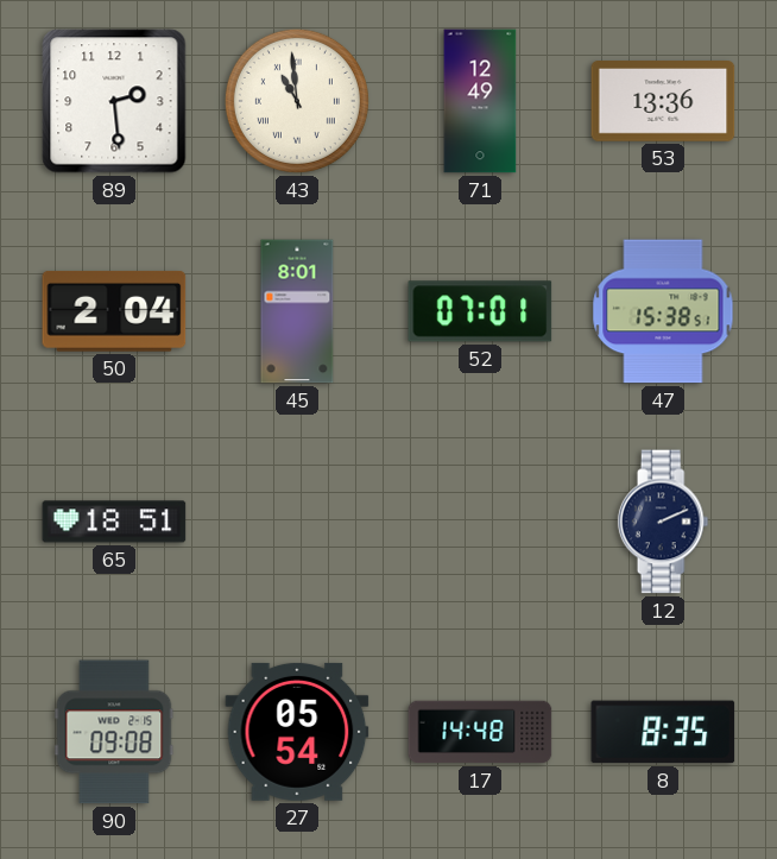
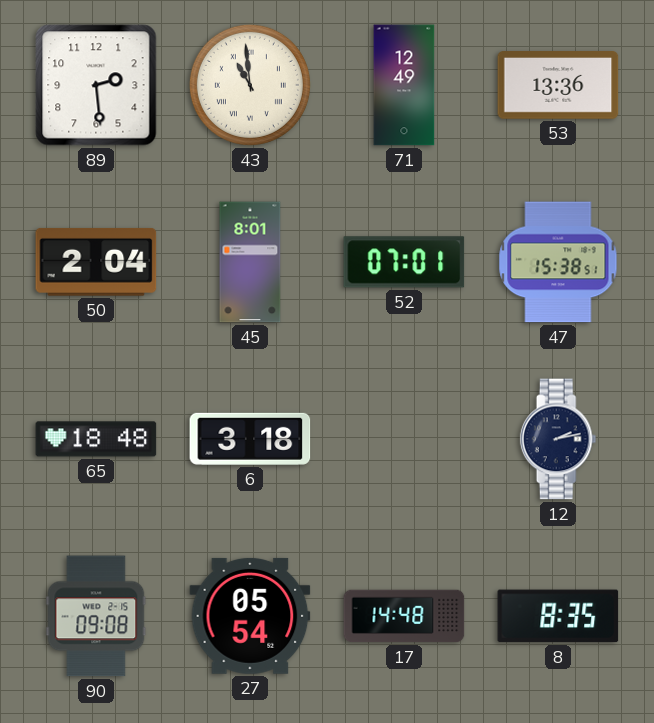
65: 18:51 -> 18:48
6: none -> 3:18
12: 2:11 -> 2:13
